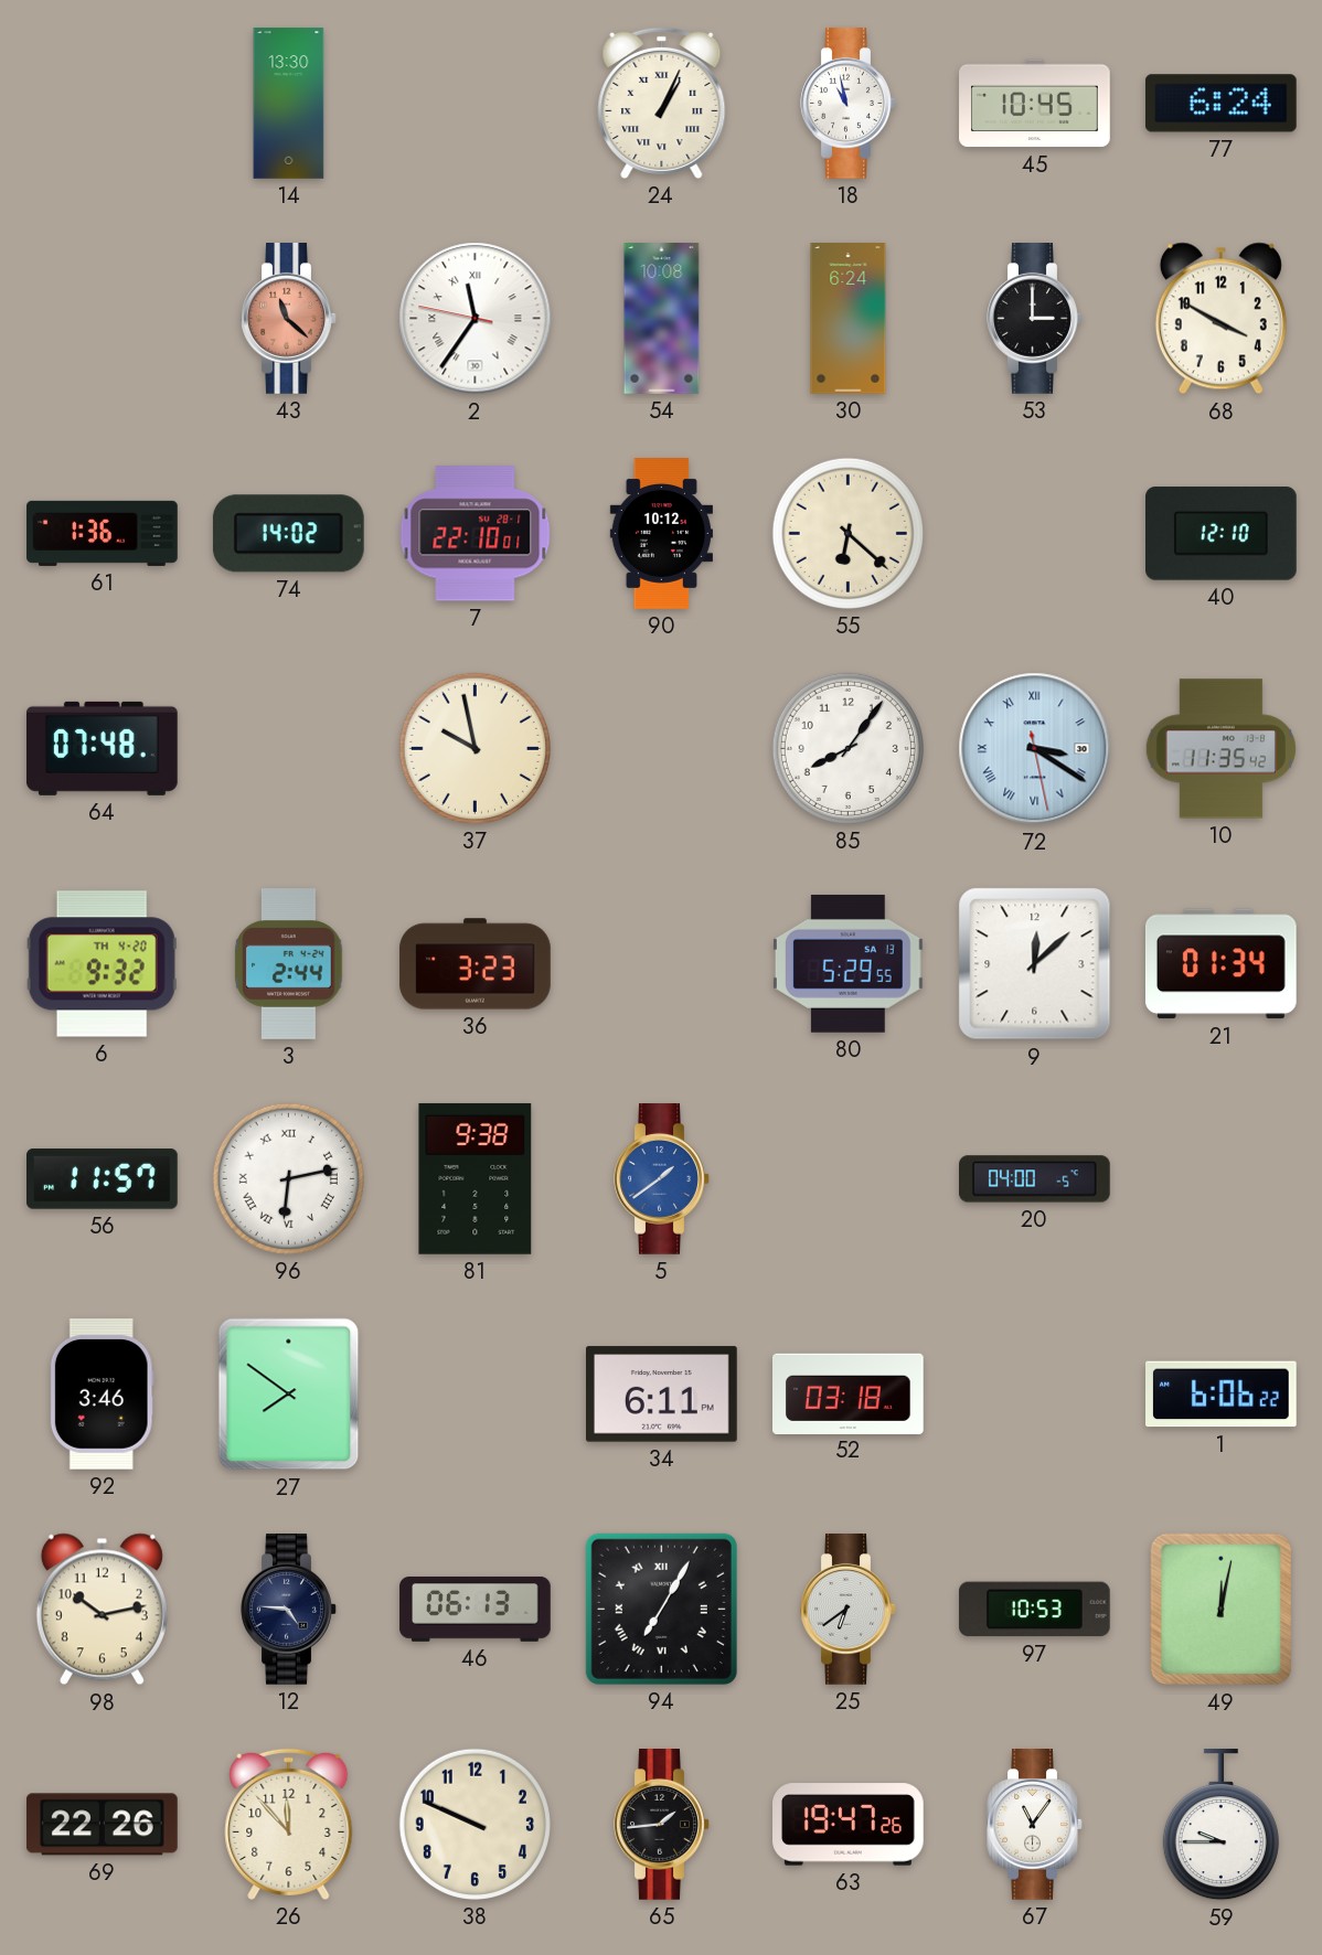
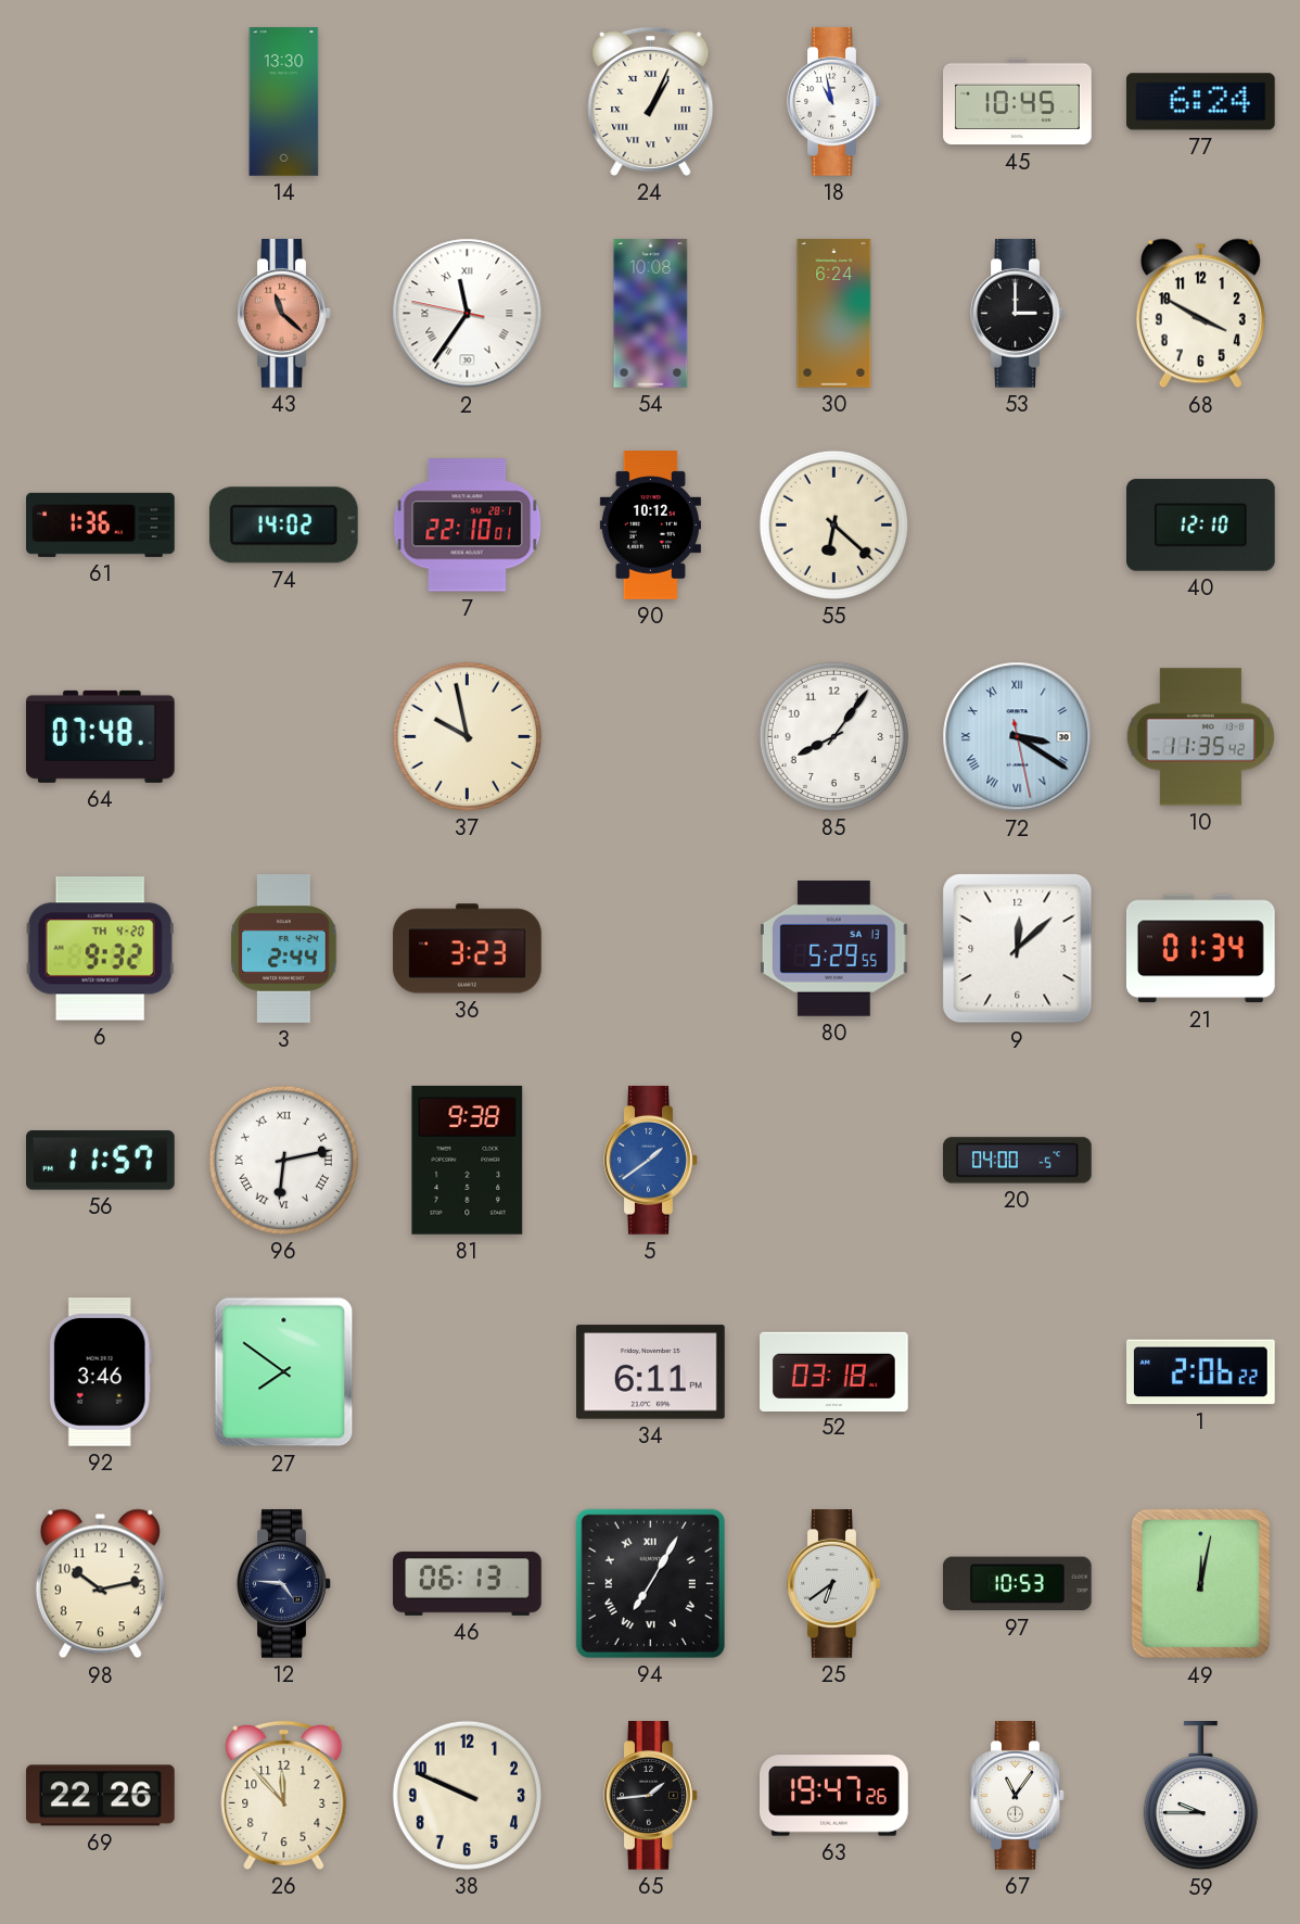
1: 6:06 -> 2:06
